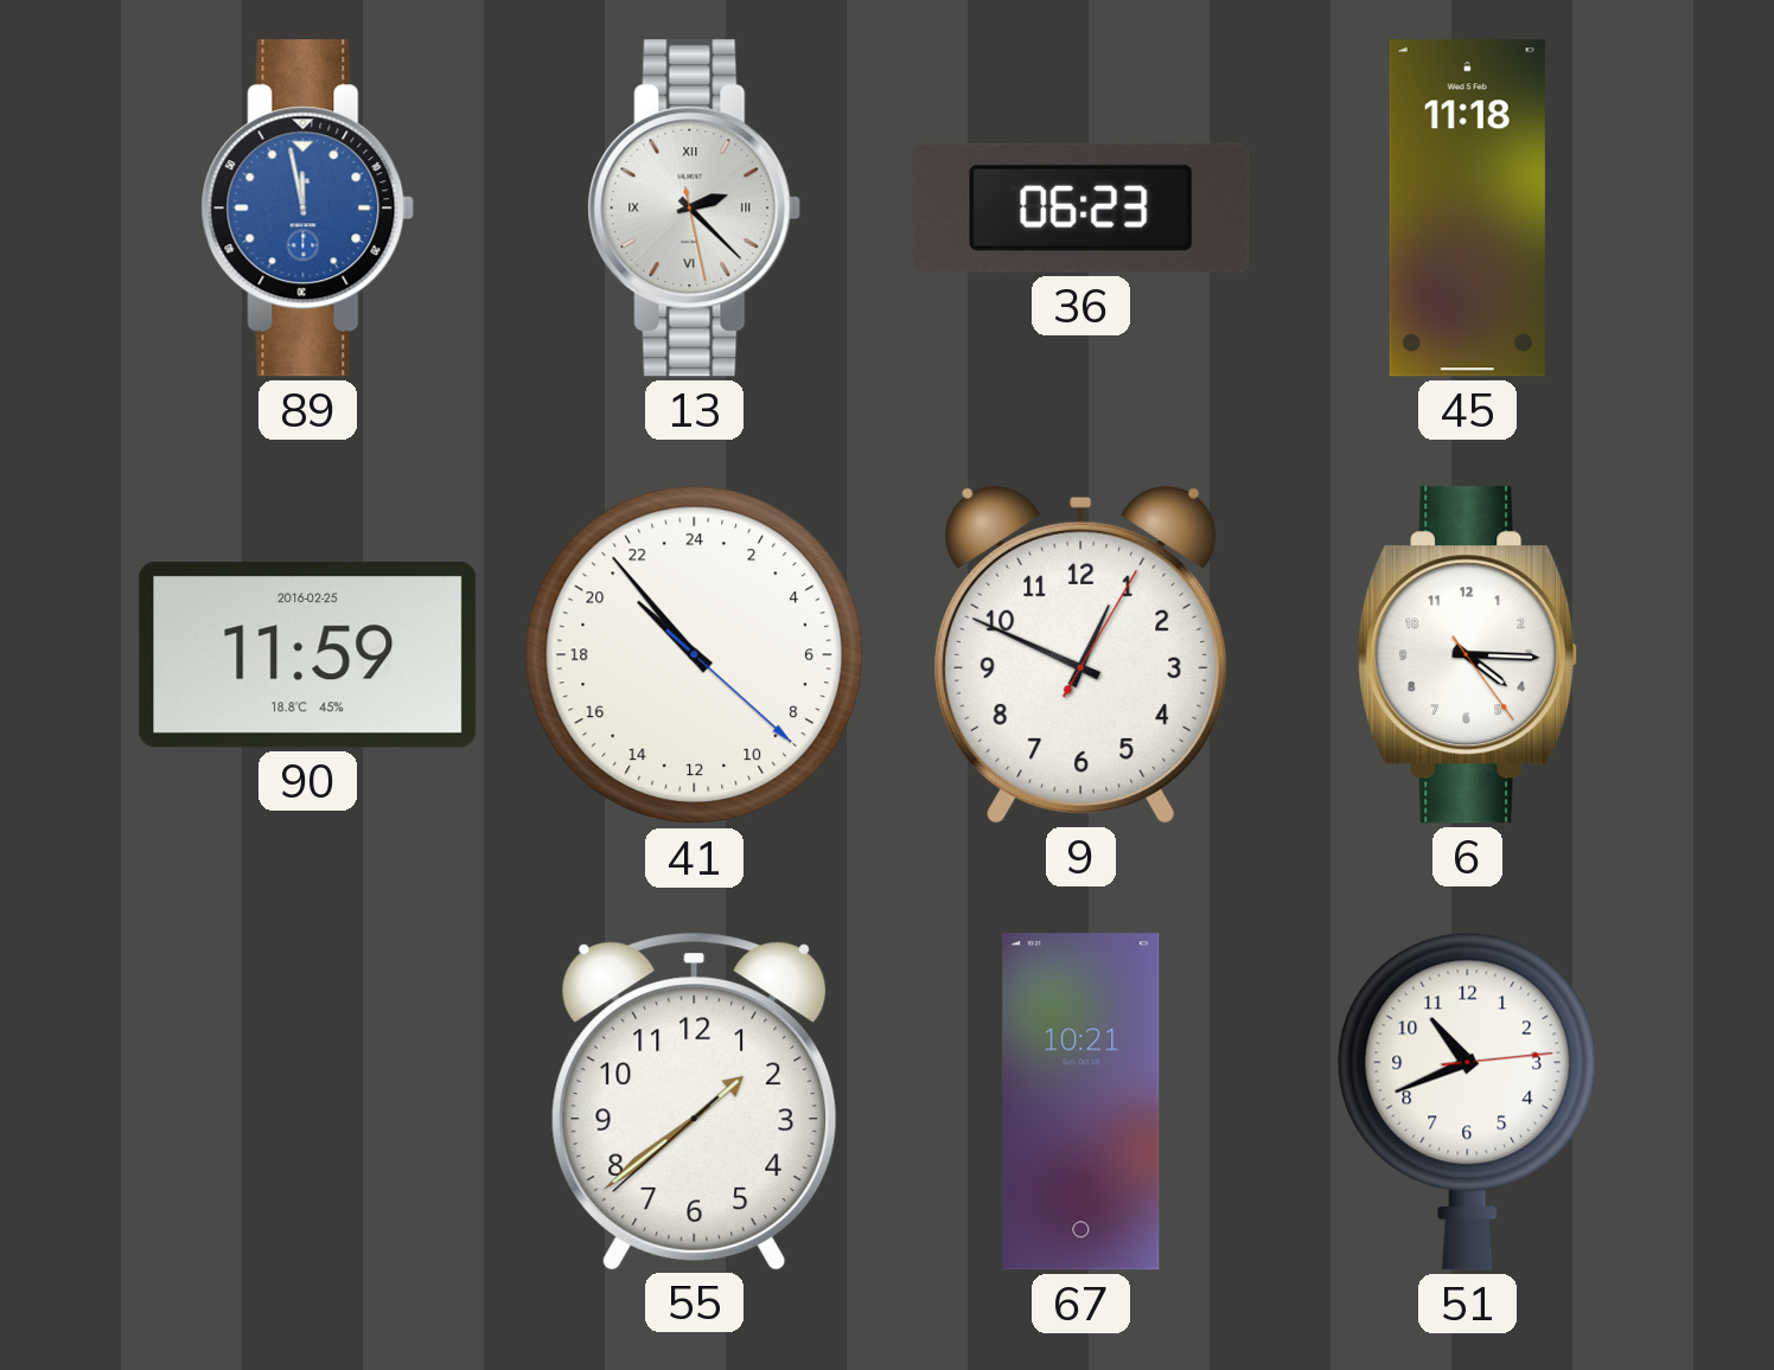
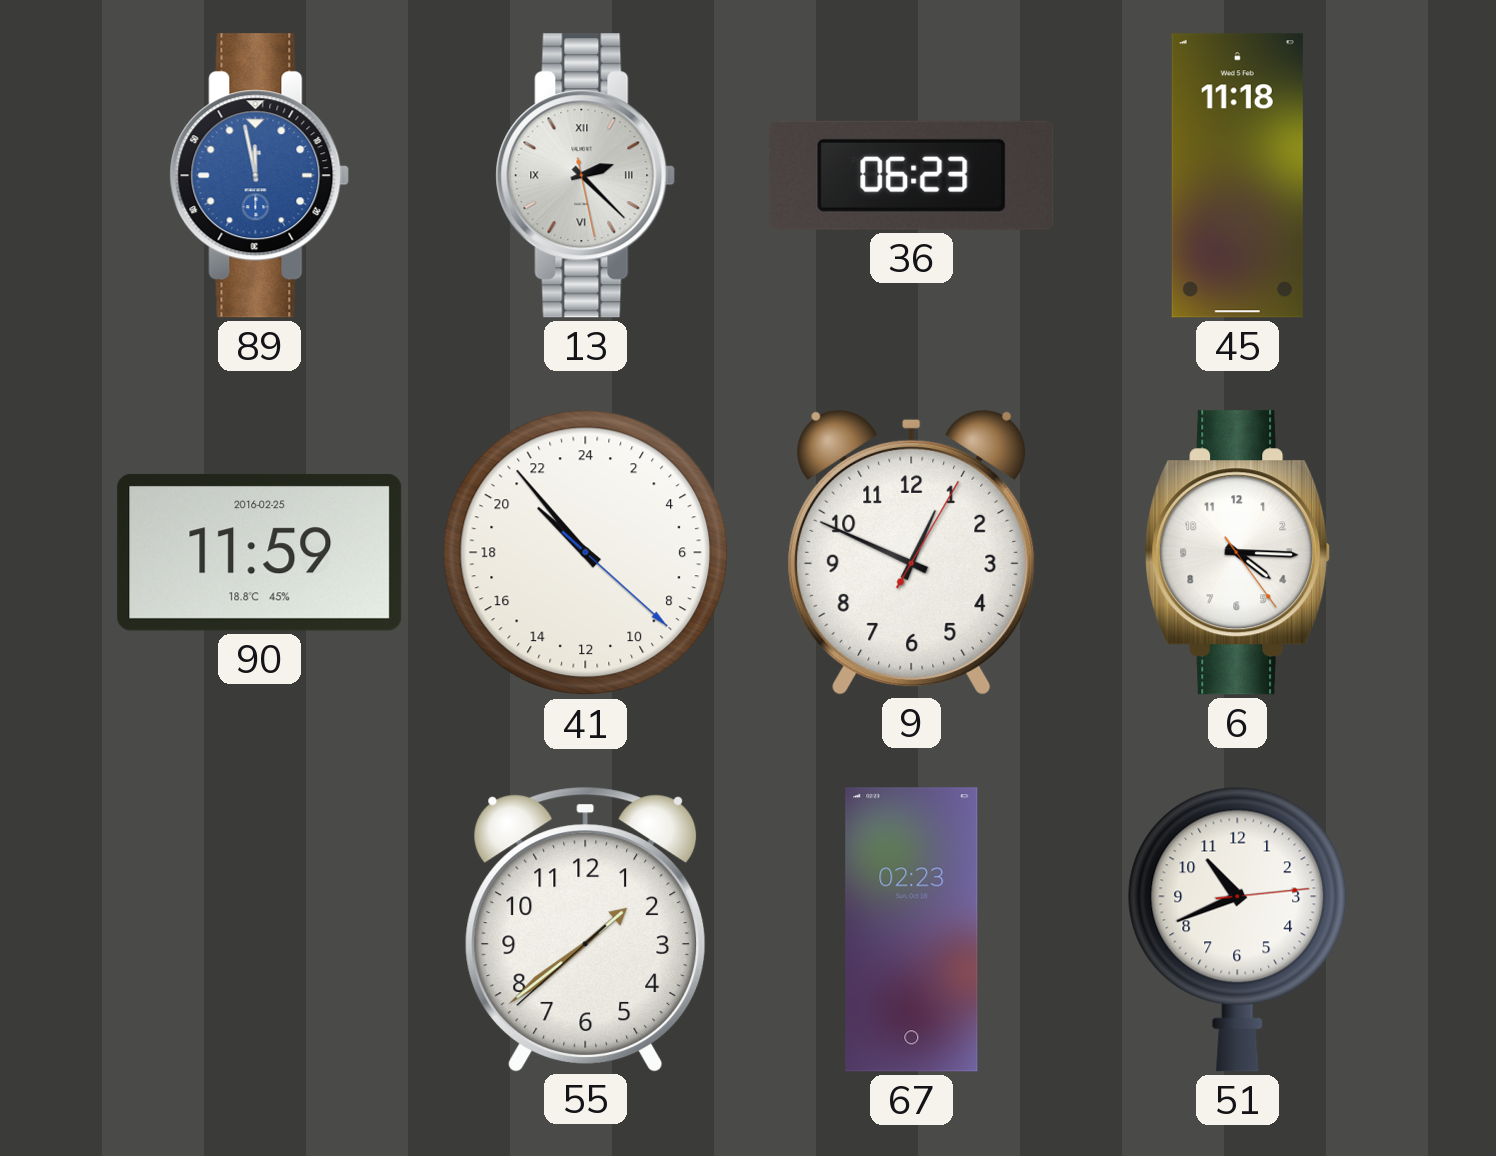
67: 10:21 -> 02:23
